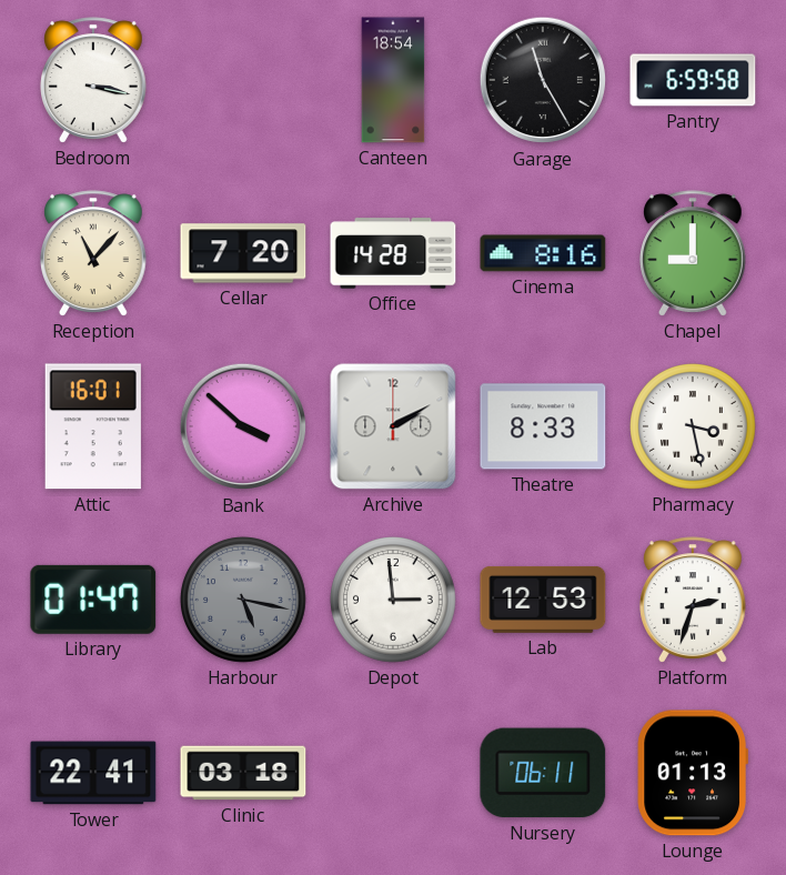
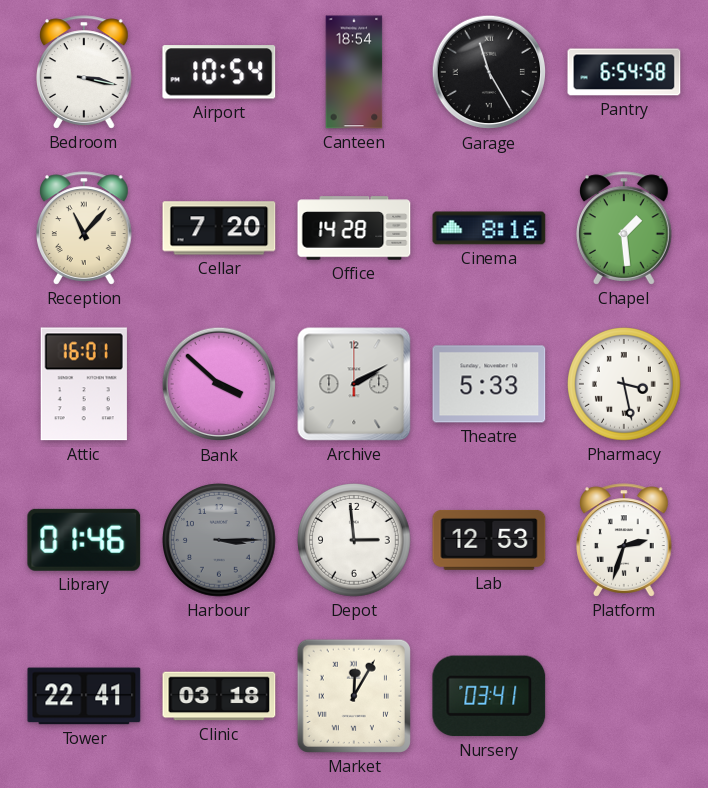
Airport: none -> 10:54
Pantry: 6:59 -> 6:54
Chapel: 9:00 -> 1:29
Theatre: 8:33 -> 5:33
Library: 01:47 -> 01:46
Harbour: 5:17 -> 3:15
Market: none -> 12:05
Nursery: 06:11 -> 03:41
Lounge: 01:13 -> none
